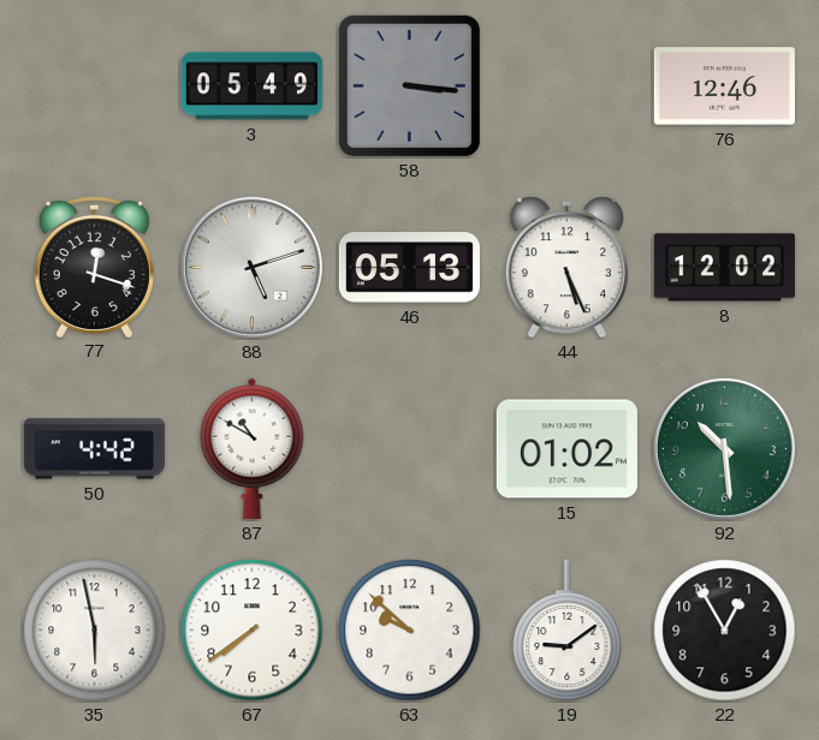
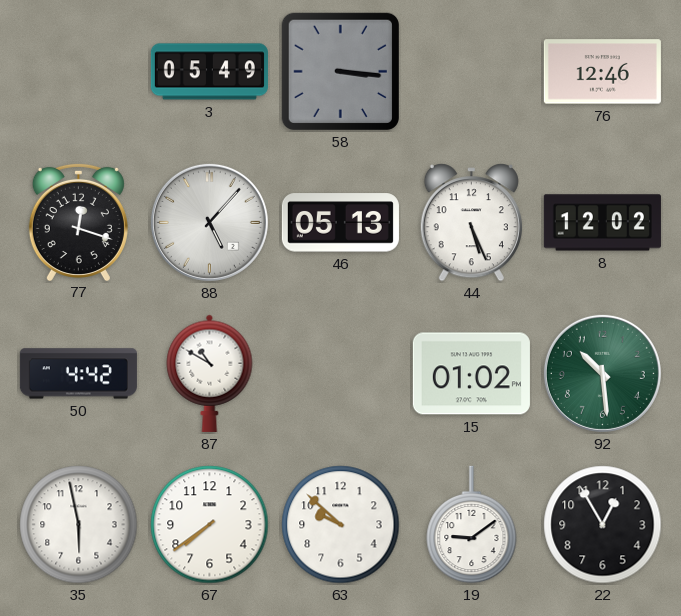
88: 5:12 -> 5:07
